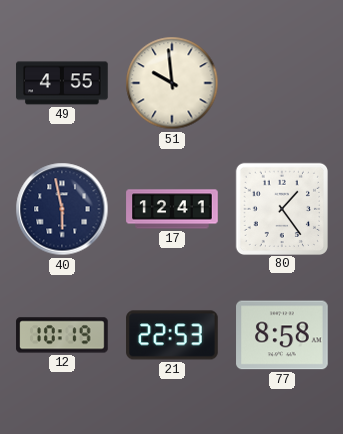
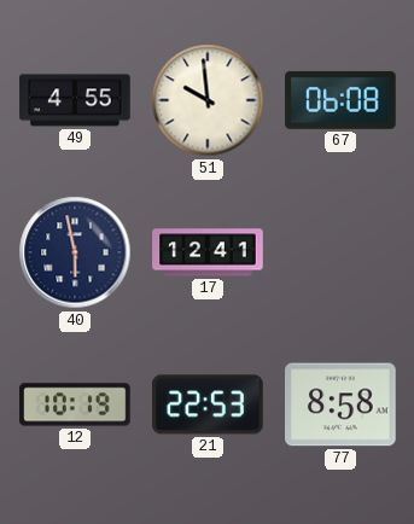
67: none -> 06:08
80: 1:24 -> none
